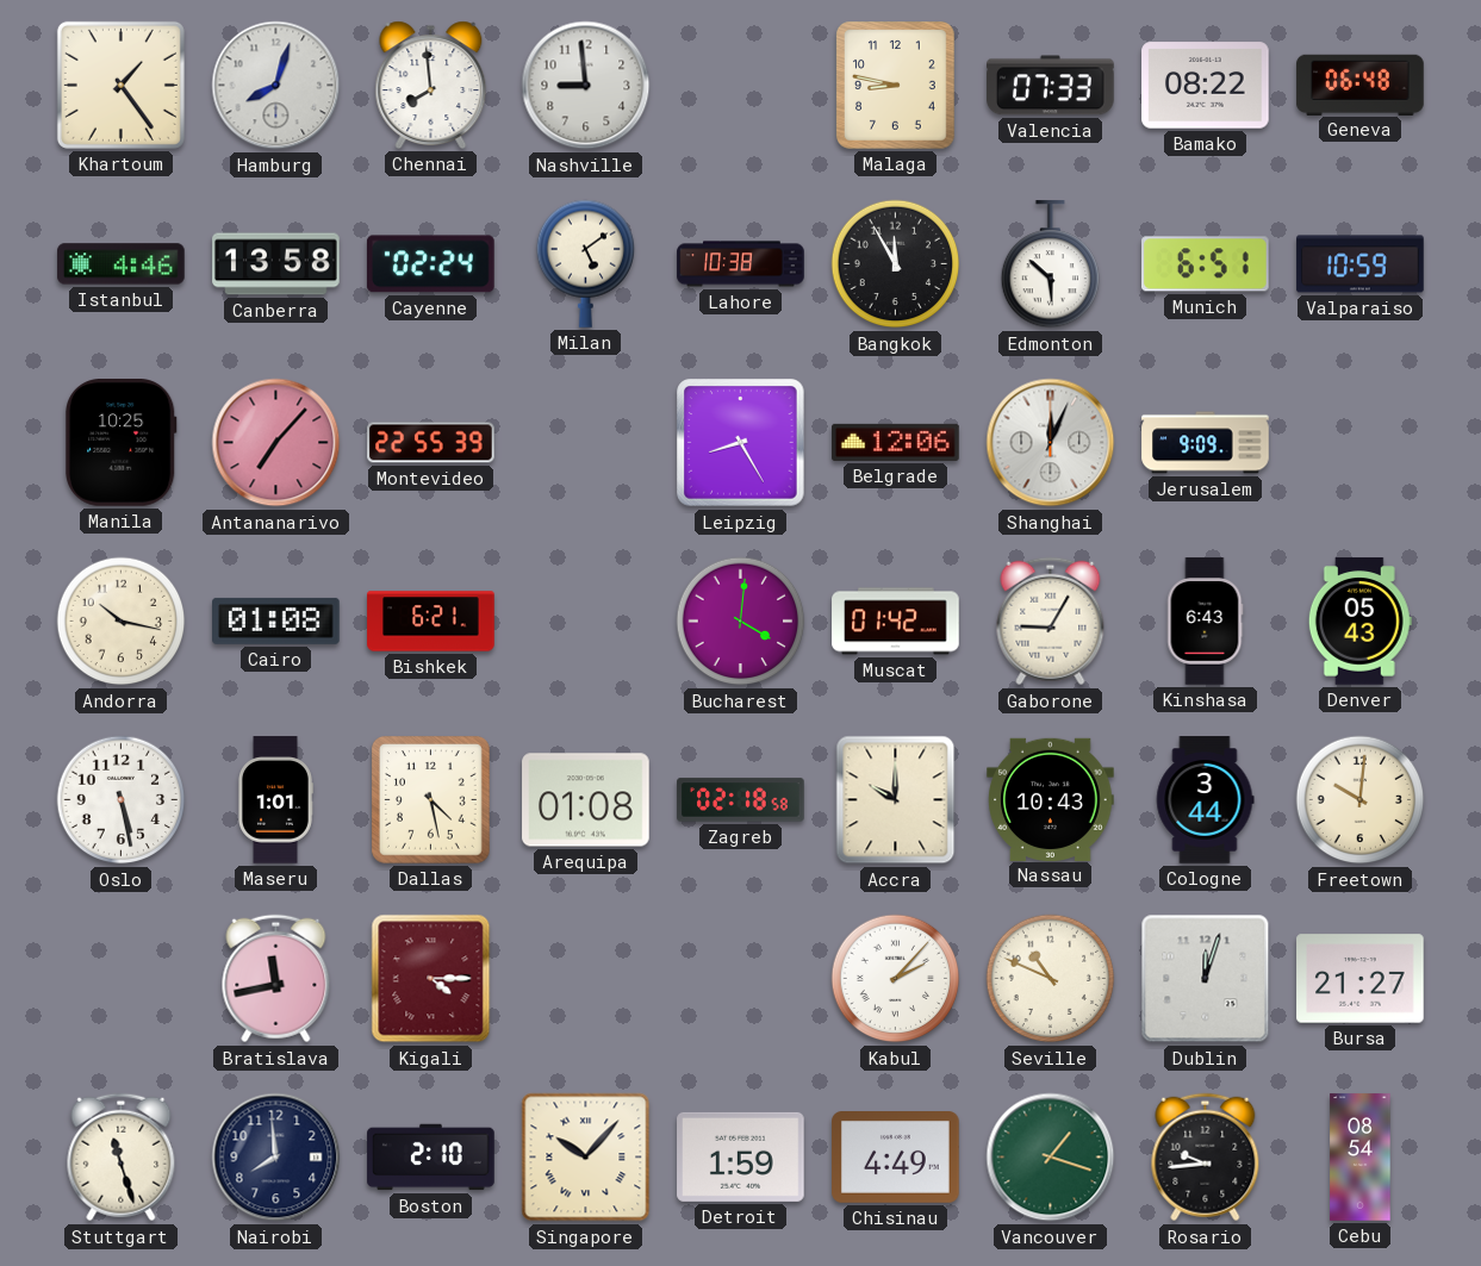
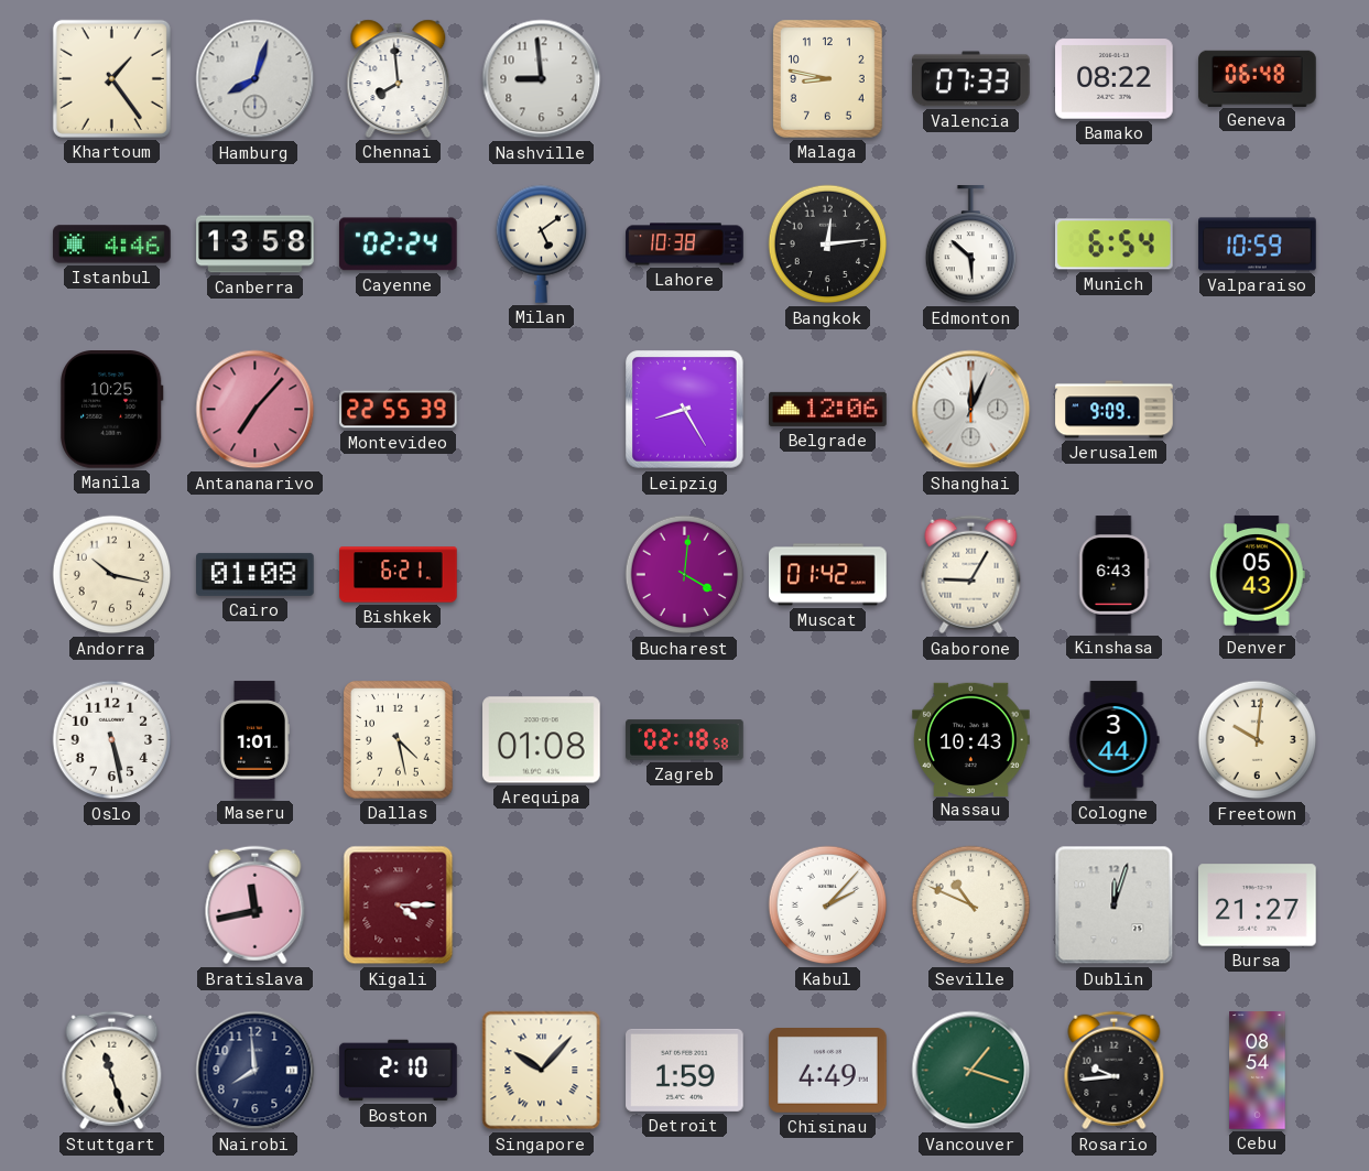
Bangkok: 11:55 -> 12:14
Munich: 6:51 -> 6:54
Accra: 10:00 -> none
